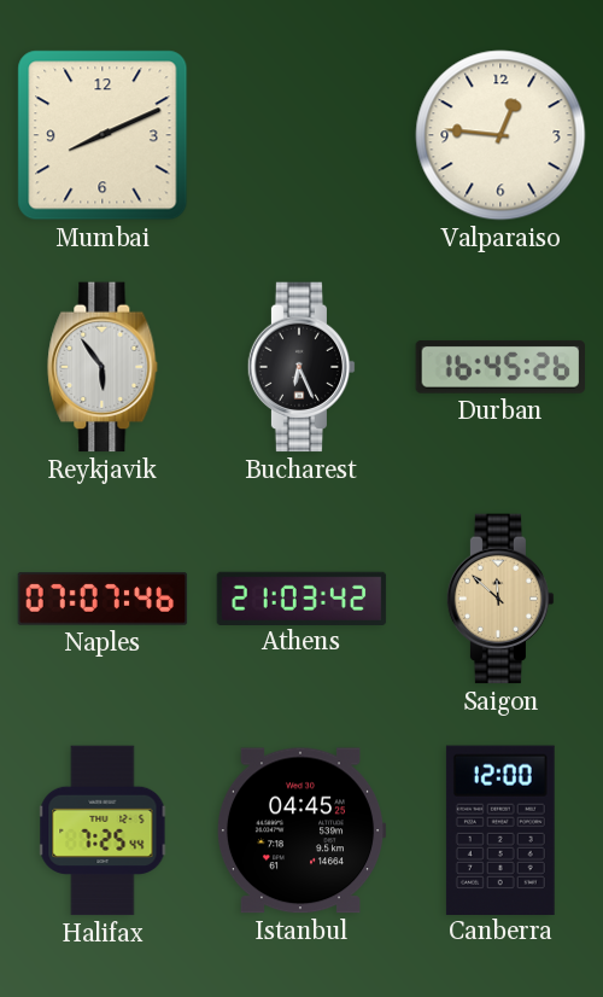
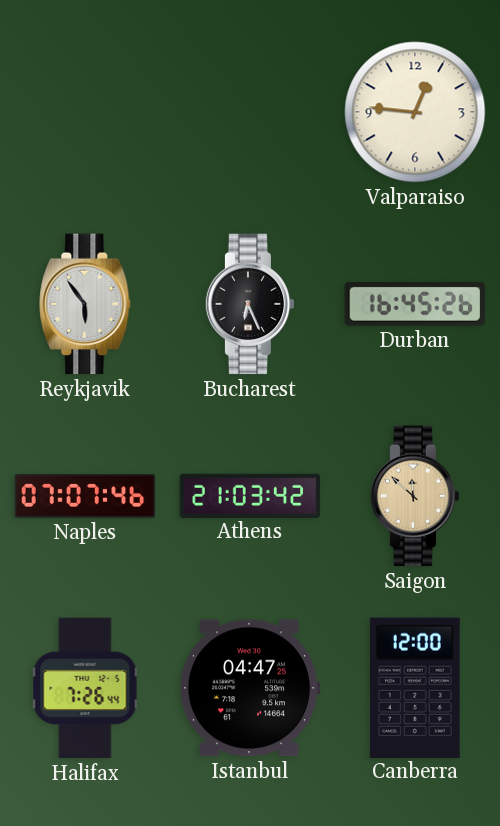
Mumbai: 8:11 -> none
Halifax: 7:25 -> 7:26
Istanbul: 04:45 -> 04:47
